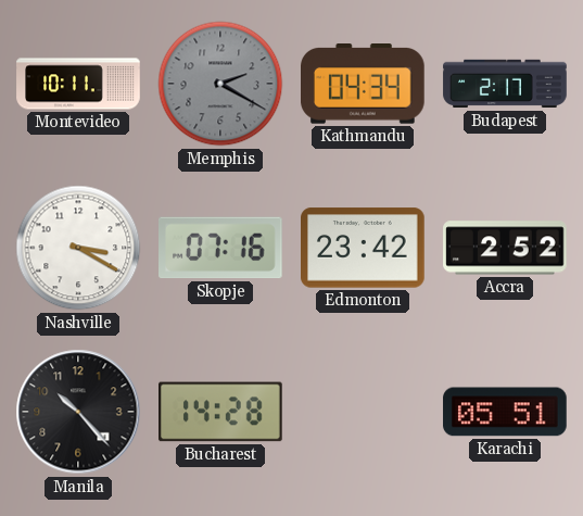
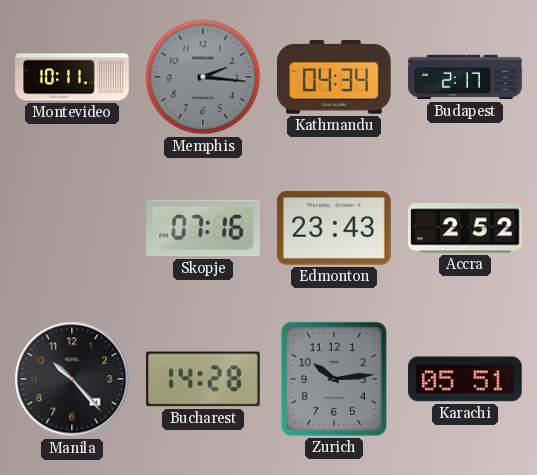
Memphis: 2:20 -> 2:16
Nashville: 3:20 -> none
Edmonton: 23:42 -> 23:43
Zurich: none -> 10:14
